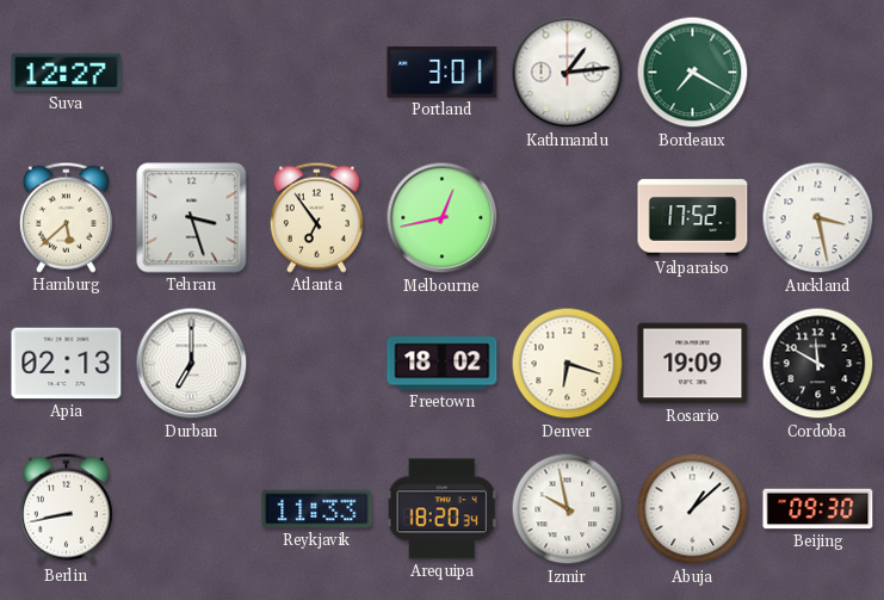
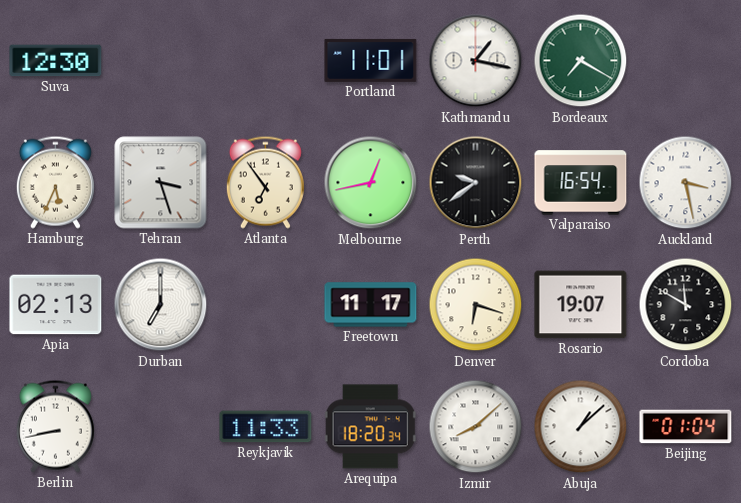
Suva: 12:27 -> 12:30
Portland: 3:01 -> 11:01
Kathmandu: 1:14 -> 1:17
Hamburg: 5:38 -> 5:34
Perth: none -> 9:39
Valparaiso: 17:52 -> 16:54
Freetown: 18:02 -> 11:17
Rosario: 19:09 -> 19:07
Izmir: 9:58 -> 8:08
Beijing: 09:30 -> 01:04
